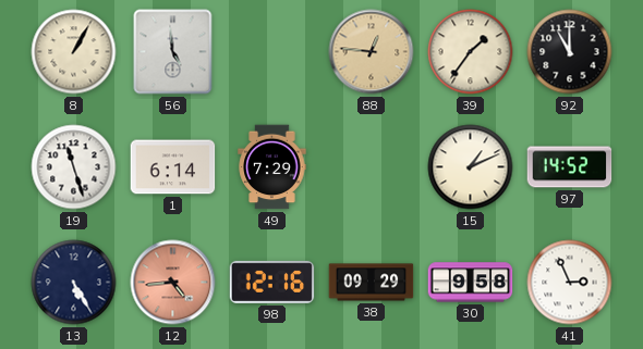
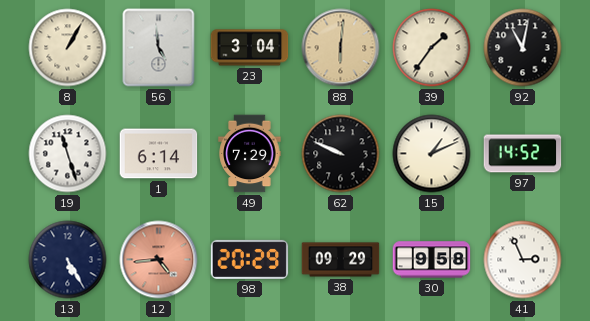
23: none -> 3:04
88: 12:46 -> 6:01
92: 11:00 -> 11:02
62: none -> 9:49
98: 12:16 -> 20:29
